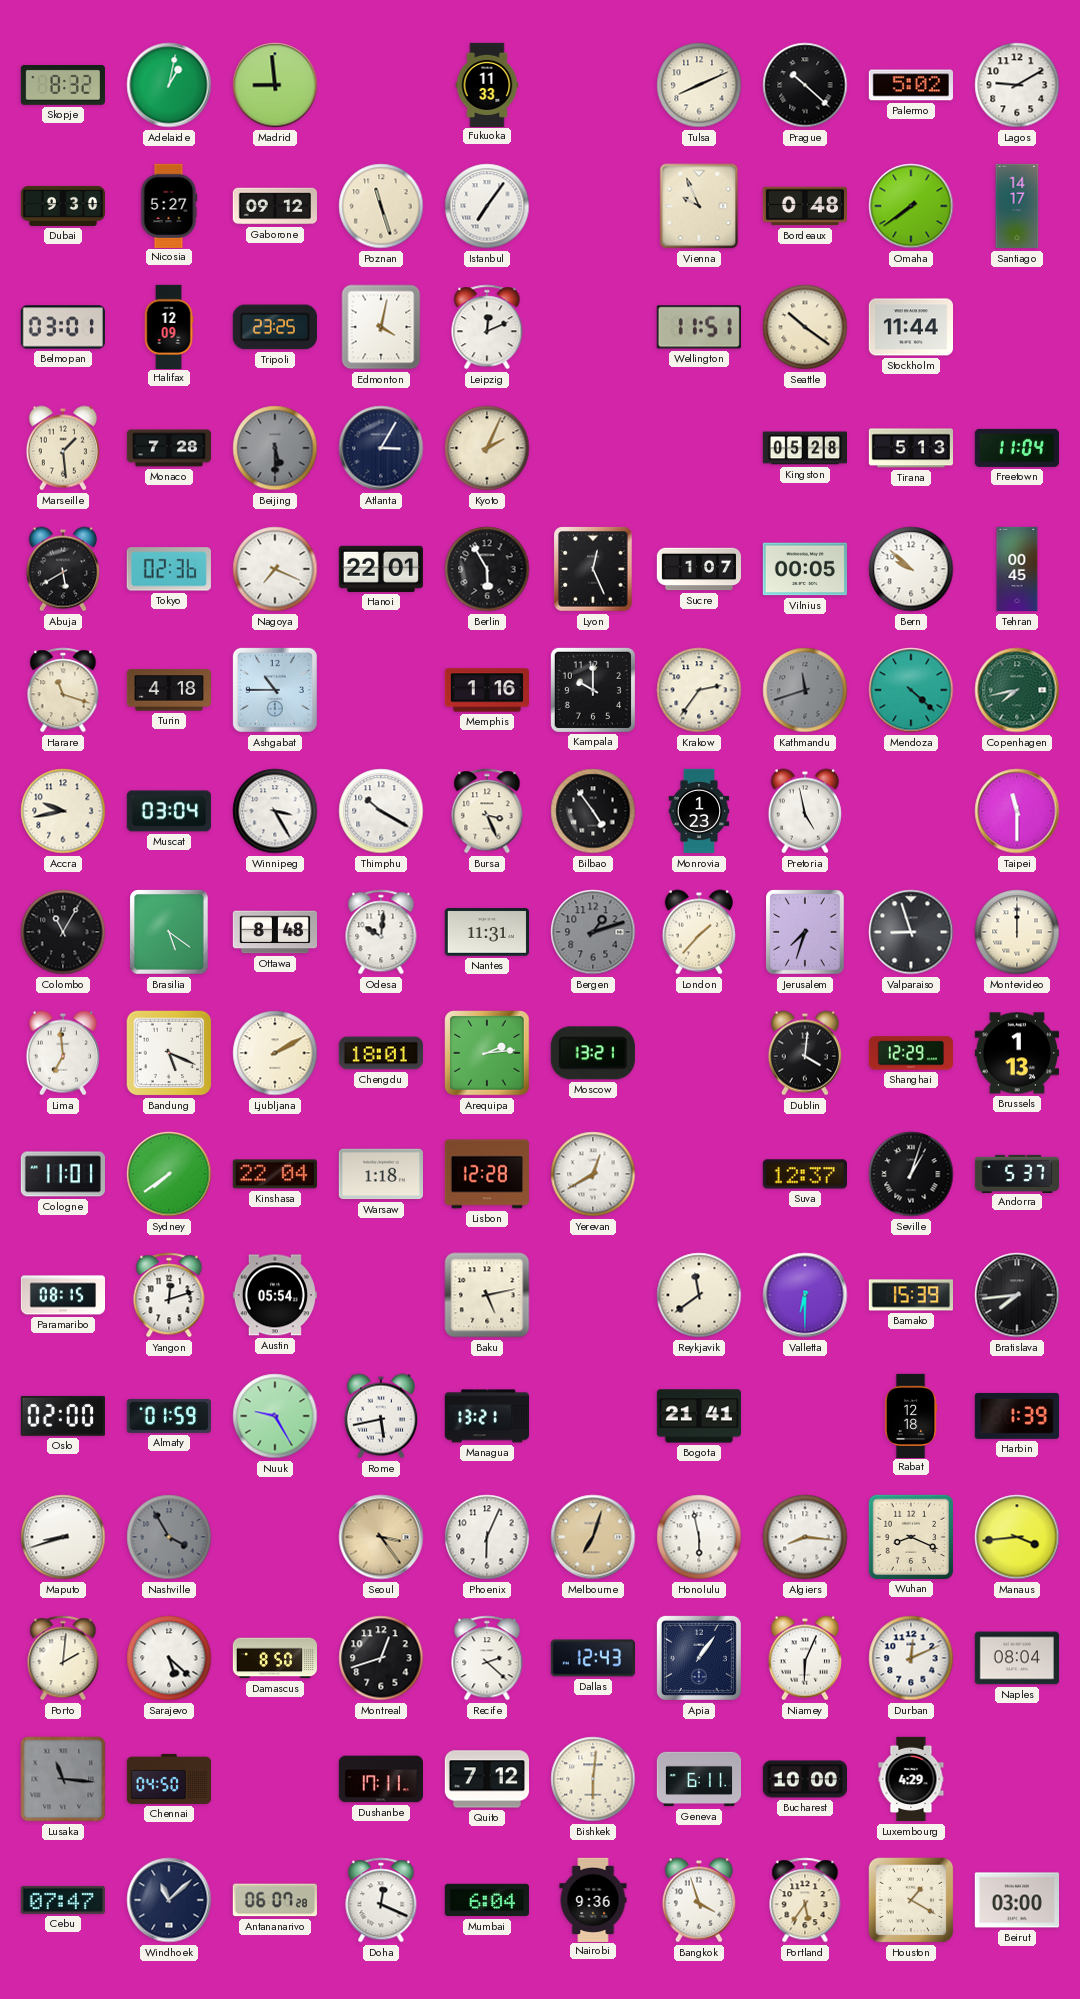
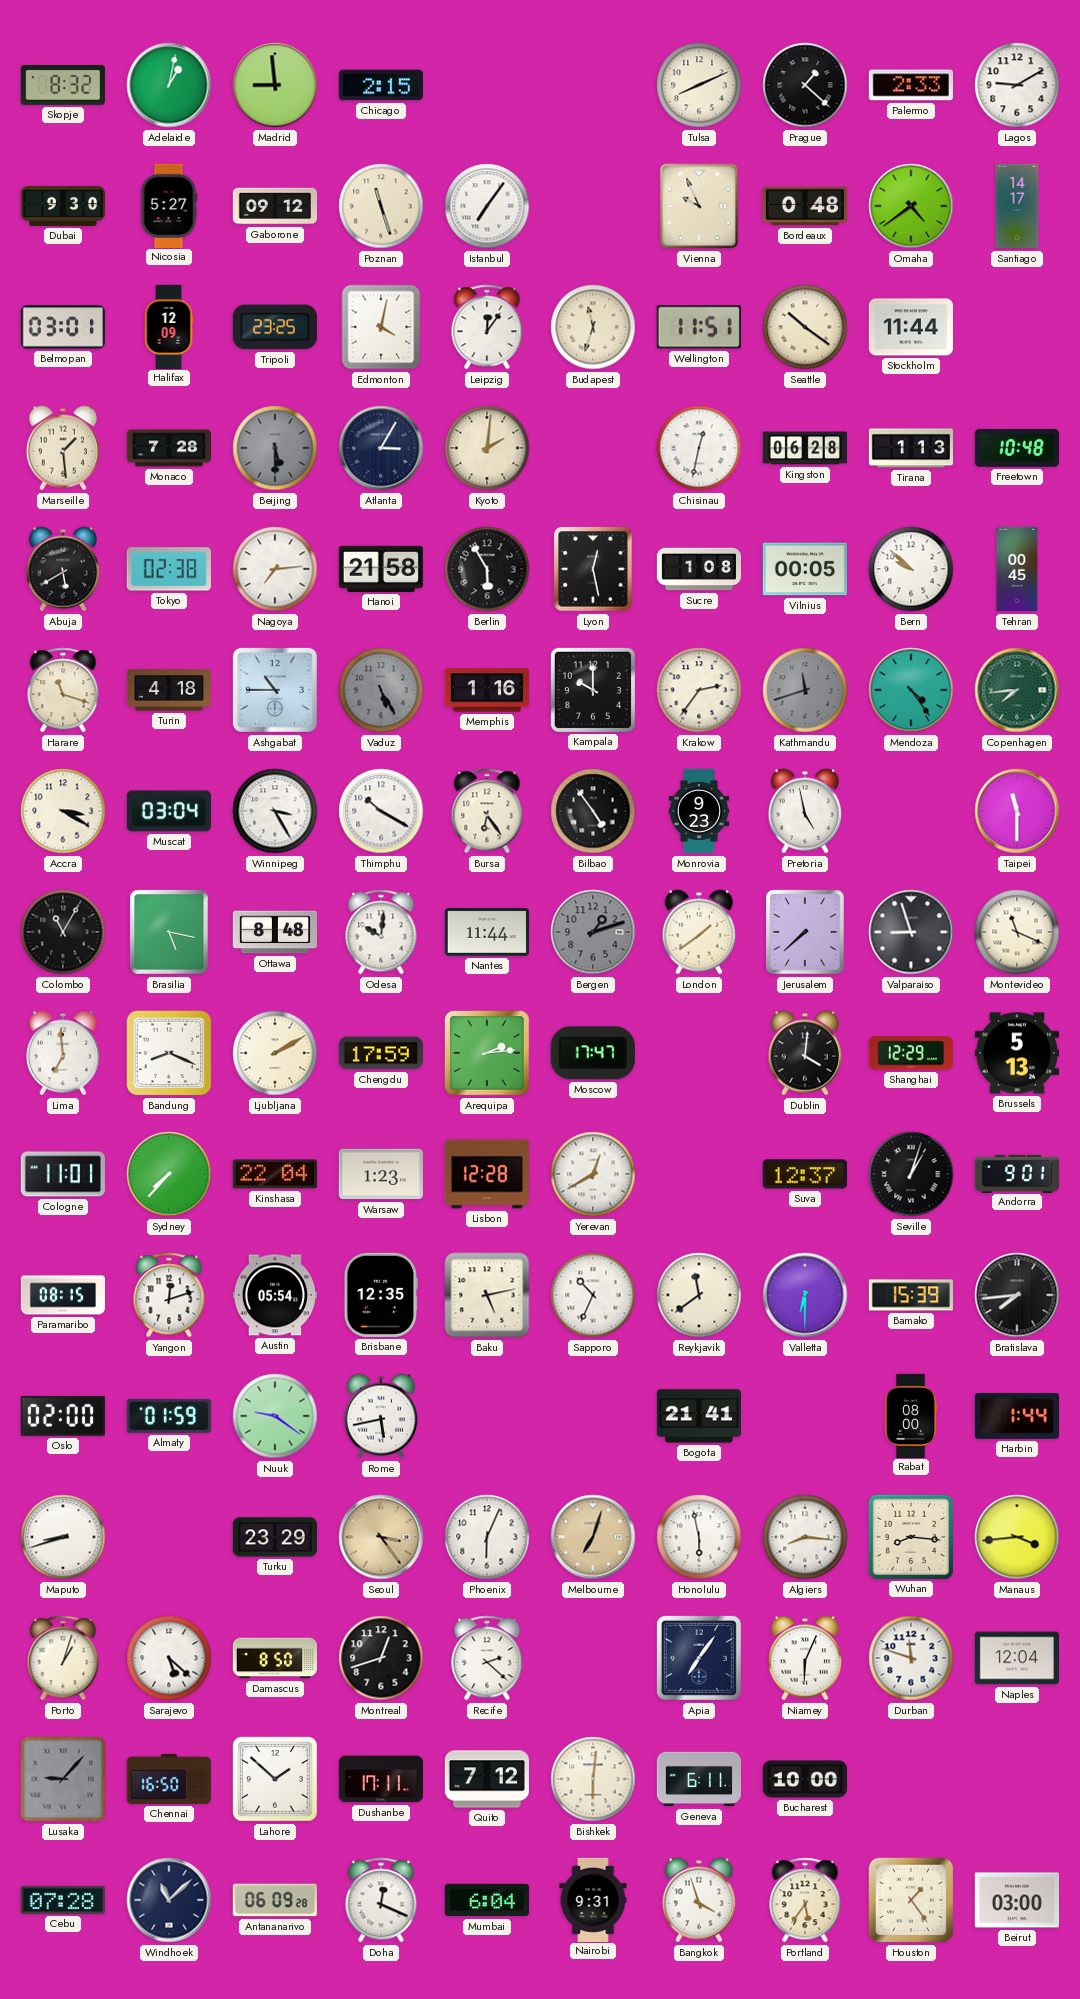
Chicago: none -> 2:15
Fukuoka: 11:33 -> none
Prague: 10:22 -> 1:22
Palermo: 5:02 -> 2:33
Omaha: 7:39 -> 4:39
Leipzig: 12:11 -> 12:06
Budapest: none -> 11:33
Kyoto: 2:04 -> 2:01
Chisinau: none -> 12:32
Kingston: 05:28 -> 06:28
Tirana: 5:13 -> 1:13
Freetown: 11:04 -> 10:48
Tokyo: 02:36 -> 02:38
Nagoya: 7:19 -> 7:14
Hanoi: 22:01 -> 21:58
Lyon: 12:26 -> 12:28
Sucre: 1:07 -> 1:08
Vaduz: none -> 5:25
Mendoza: 4:22 -> 4:24
Copenhagen: 7:43 -> 7:44
Accra: 9:43 -> 3:20
Bursa: 3:26 -> 6:24
Monrovia: 1:23 -> 9:23
Brasilia: 5:21 -> 5:17
Nantes: 11:31 -> 11:44
London: 1:37 -> 1:39
Jerusalem: 7:33 -> 7:38
Montevideo: 12:00 -> 11:19
Bandung: 5:19 -> 8:19
Chengdu: 18:01 -> 17:59
Moscow: 13:21 -> 17:47
Brussels: 1:13 -> 5:13
Sydney: 7:39 -> 7:37
Warsaw: 1:18 -> 1:23
Andorra: 5:37 -> 9:01
Brisbane: none -> 12:35
Sapporo: none -> 10:34
Nuuk: 9:25 -> 9:21
Managua: 13:21 -> none
Rabat: 12:18 -> 08:00
Harbin: 1:39 -> 1:44
Nashville: 3:55 -> none
Turku: none -> 23:29
Wuhan: 8:19 -> 8:16
Porto: 2:01 -> 1:03
Dallas: 12:43 -> none
Apia: 1:06 -> 7:06
Durban: 12:11 -> 11:48
Naples: 08:04 -> 12:04
Lusaka: 11:16 -> 9:07
Chennai: 04:50 -> 16:50
Lahore: none -> 1:52
Luxembourg: 4:29 -> none
Cebu: 07:47 -> 07:28
Antananarivo: 06:07 -> 06:09
Nairobi: 9:36 -> 9:31
Houston: 1:20 -> 1:24
